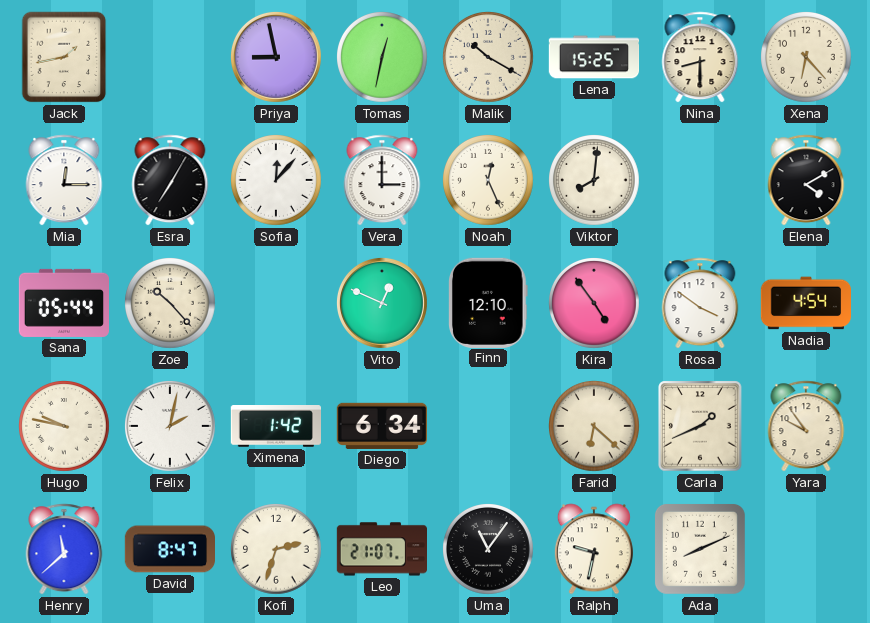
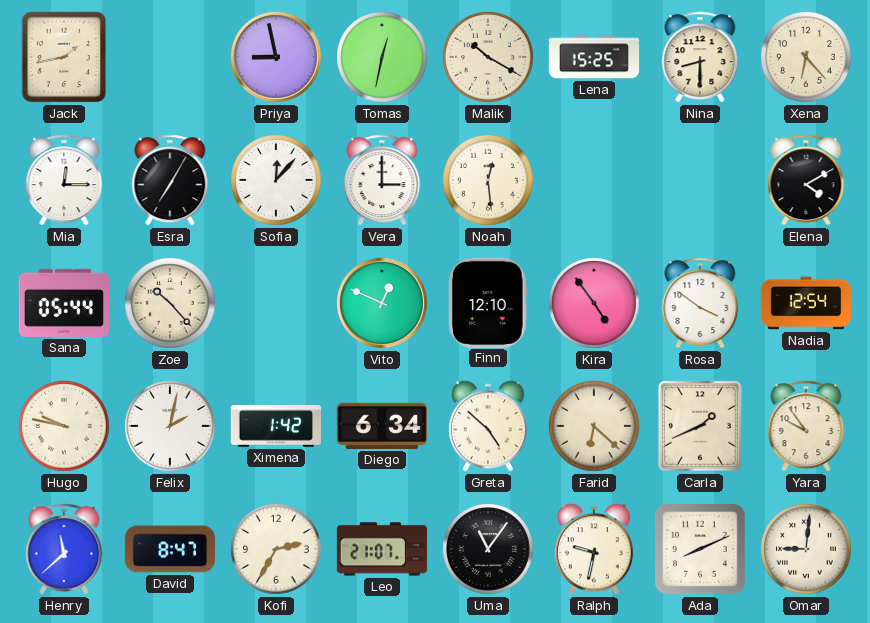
Noah: 12:26 -> 12:29
Viktor: 8:01 -> none
Nadia: 4:54 -> 12:54
Greta: none -> 4:52
Kofi: 2:33 -> 2:35
Omar: none -> 9:01
